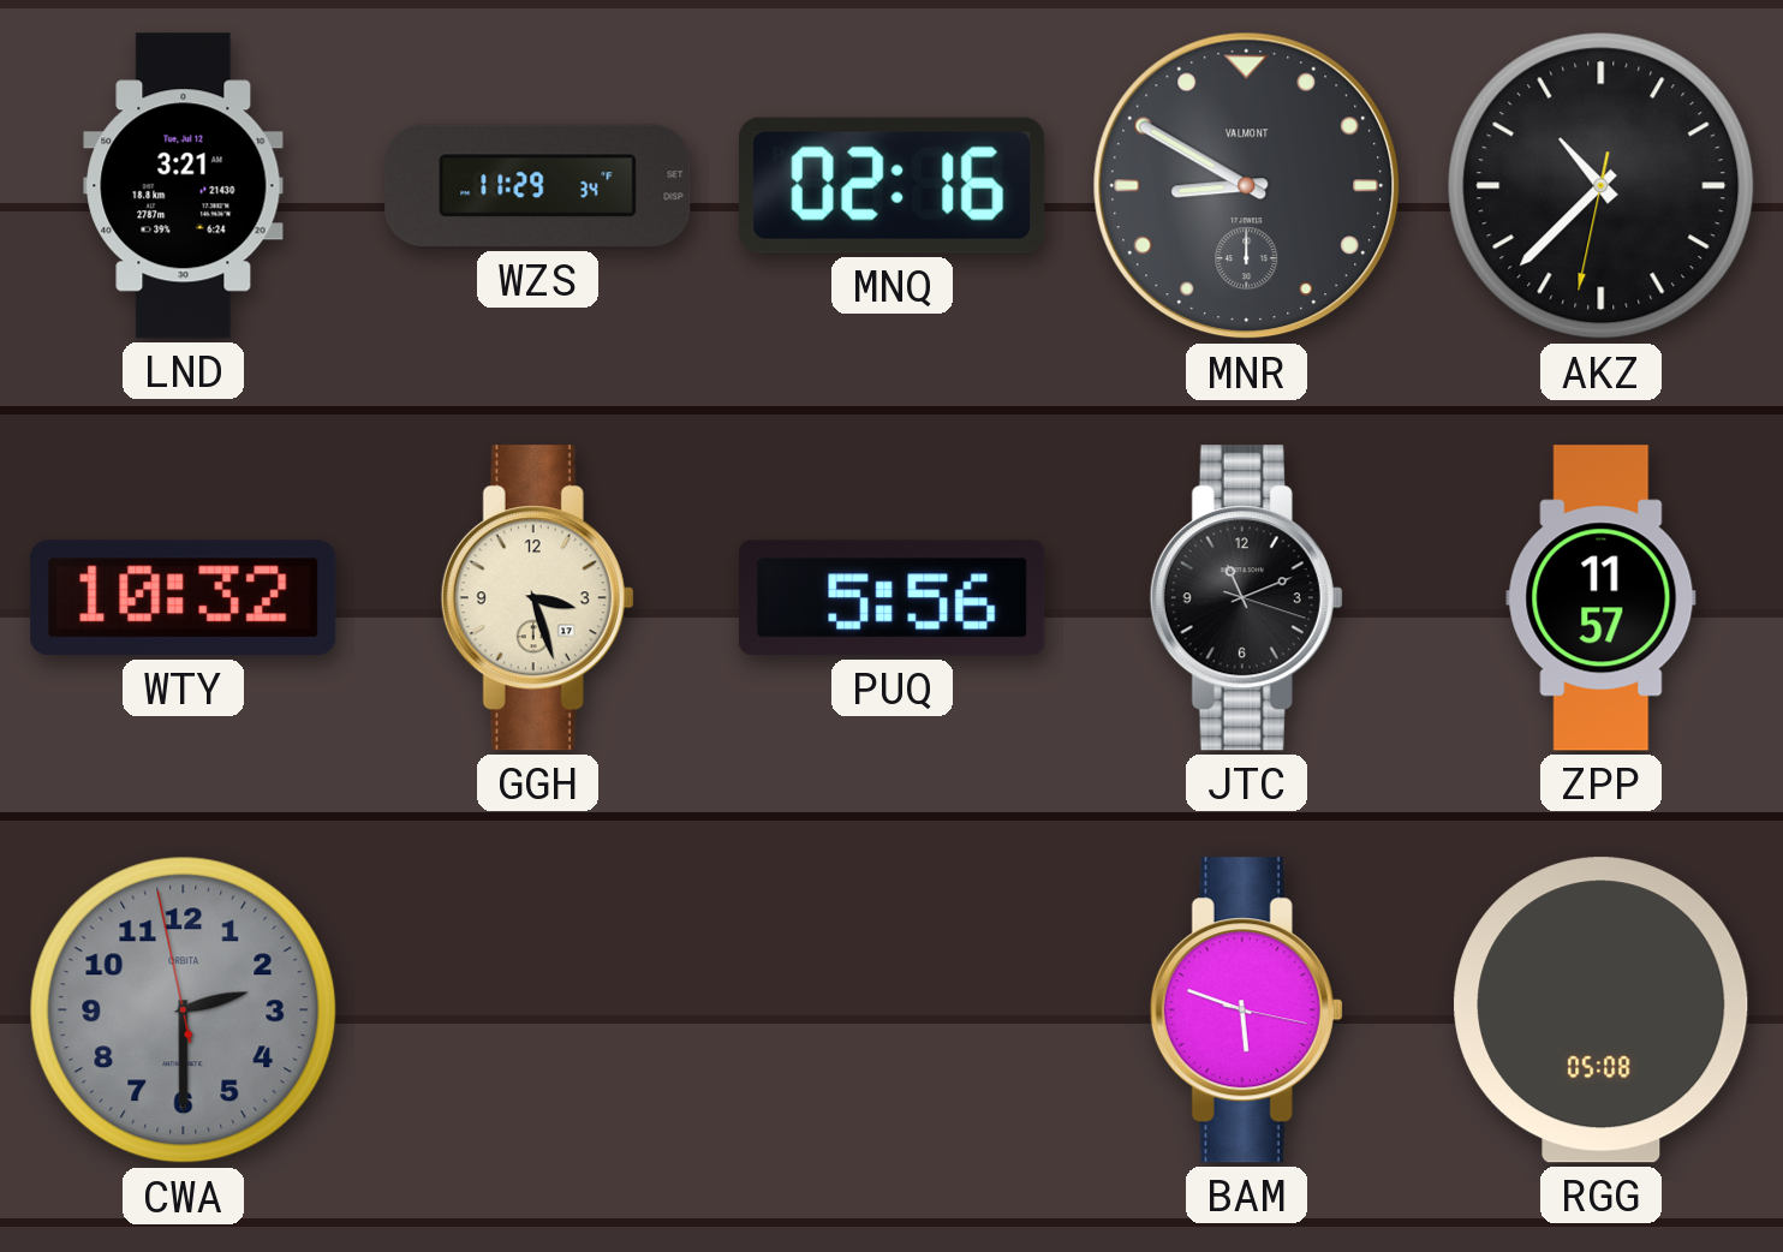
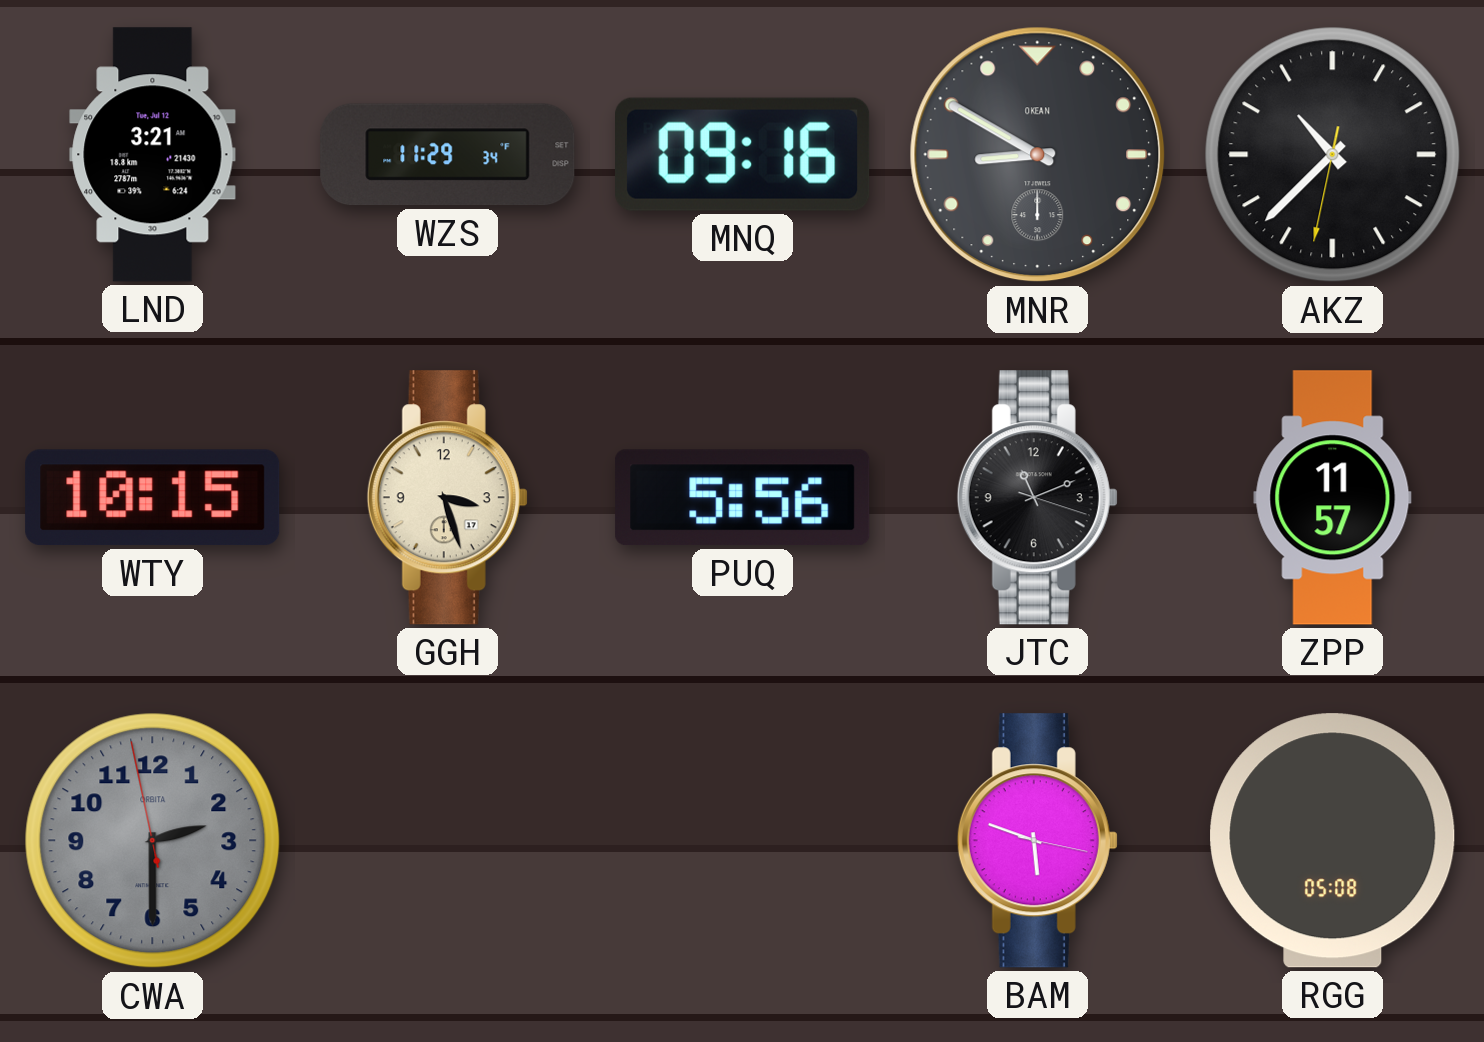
MNQ: 02:16 -> 09:16
MNR brand: VALMONT -> OKEAN
WTY: 10:32 -> 10:15
